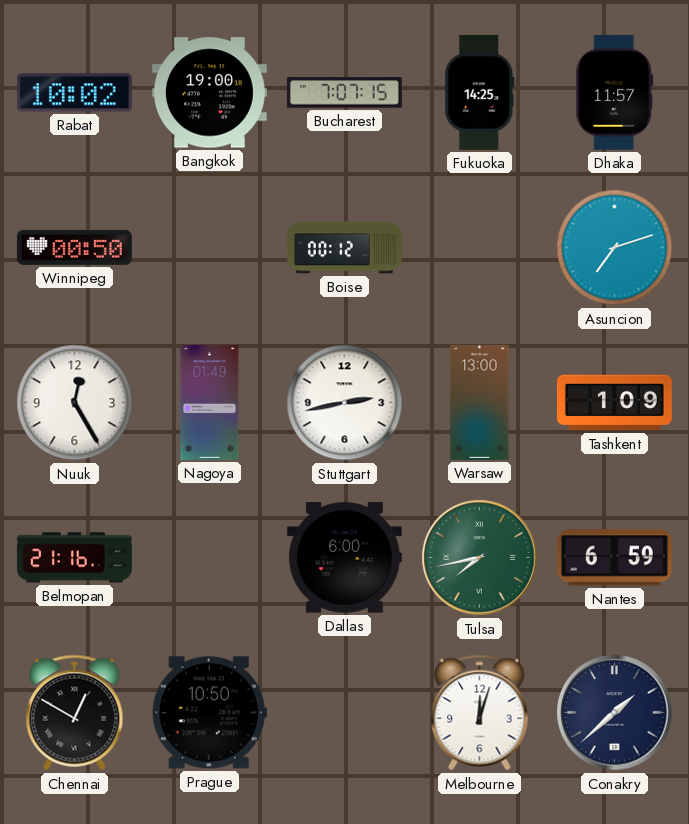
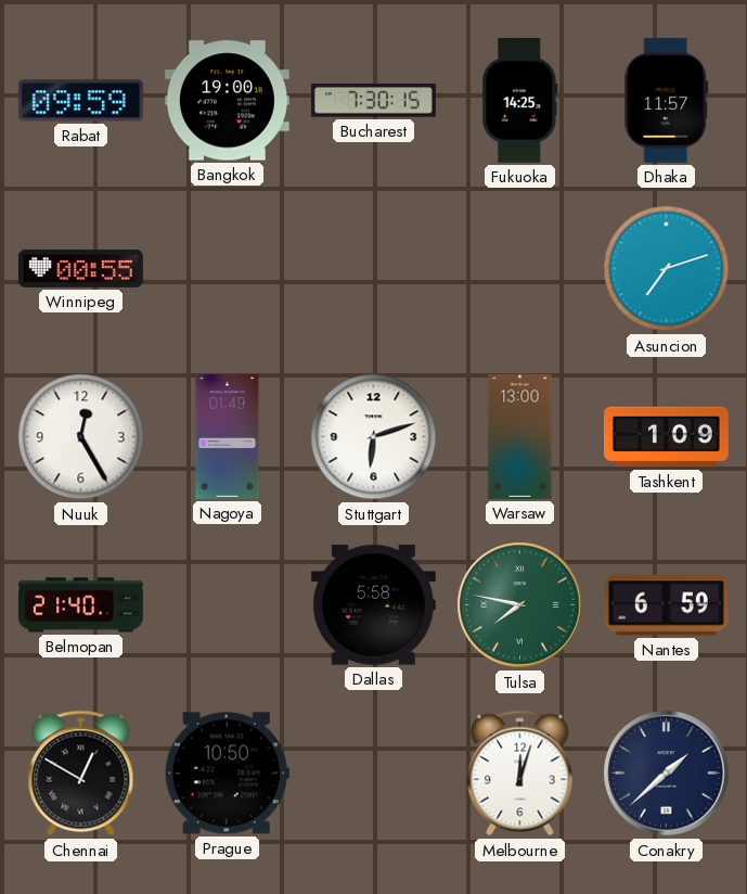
Rabat: 10:02 -> 09:59
Bucharest: 7:07 -> 7:30
Winnipeg: 00:50 -> 00:55
Boise: 00:12 -> none
Stuttgart: 2:43 -> 6:12
Belmopan: 21:16 -> 21:40
Dallas: 6:00 -> 5:58
Tulsa: 7:43 -> 7:47
